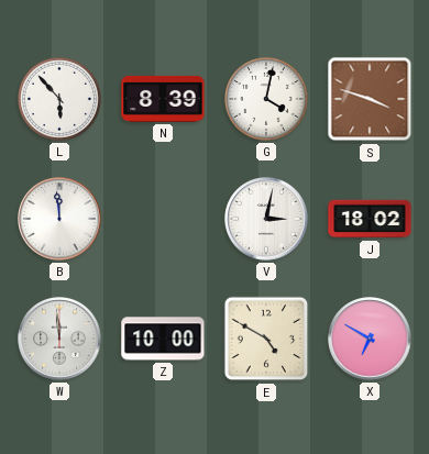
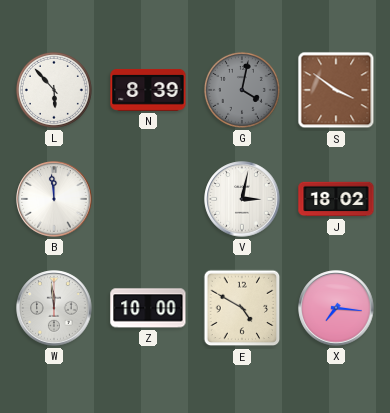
G dial: white -> grey
S: 3:48 -> 3:51
X: 6:50 -> 7:16
